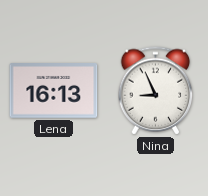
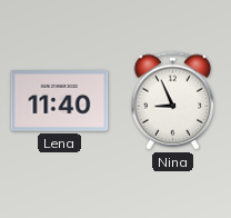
Lena: 16:13 -> 11:40
